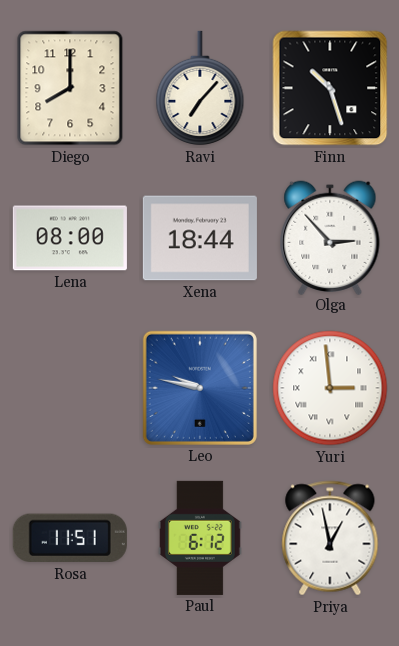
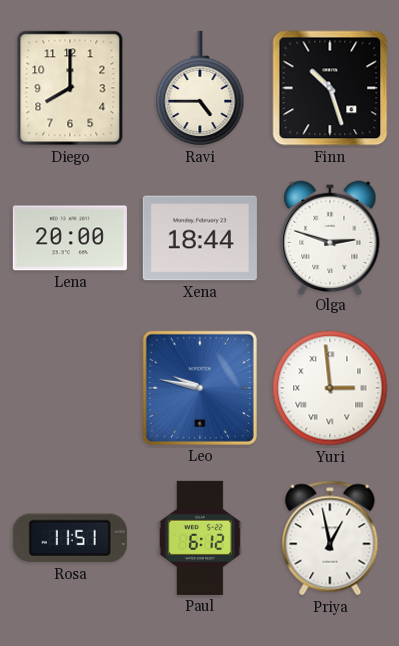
Ravi: 7:07 -> 4:45
Lena: 08:00 -> 20:00
Olga: 2:53 -> 2:48
